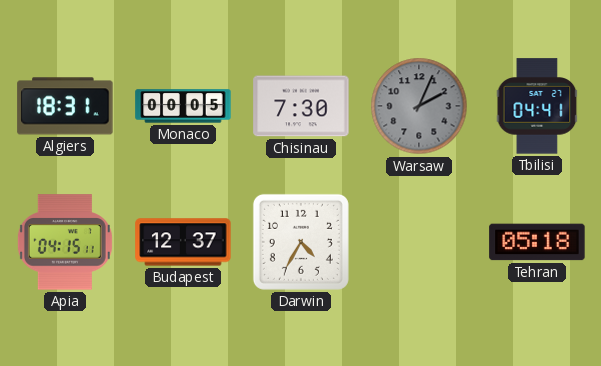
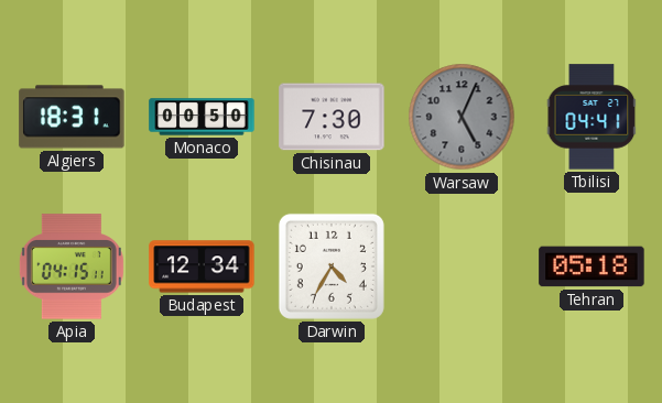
Monaco: 00:05 -> 00:50
Warsaw: 2:04 -> 5:04
Budapest: 12:37 -> 12:34
